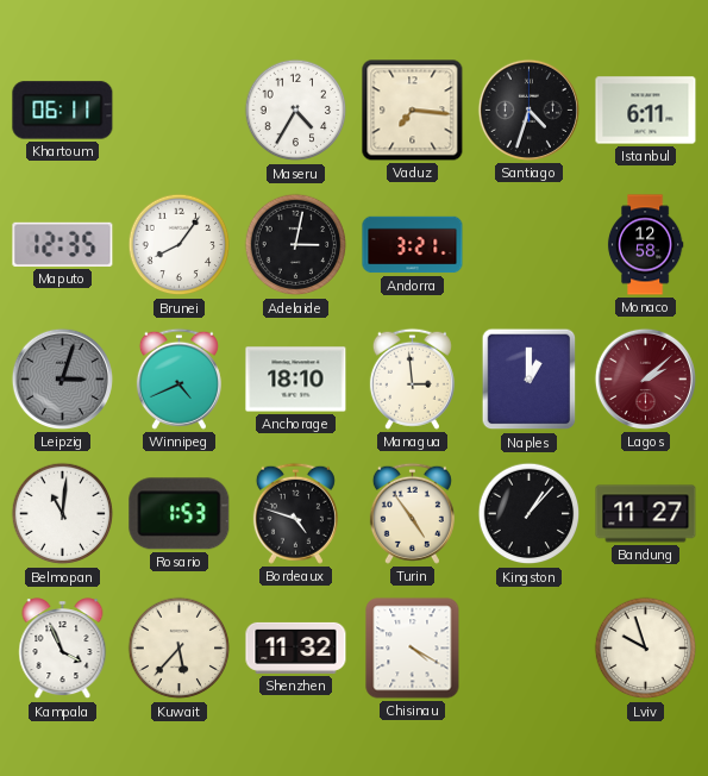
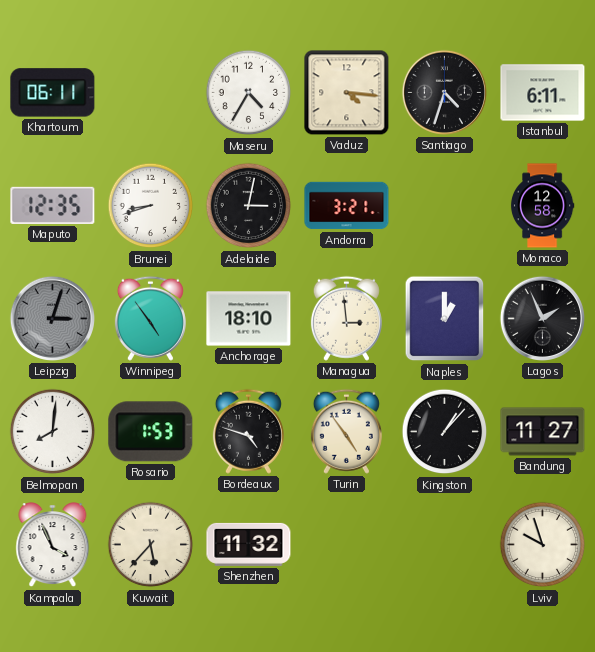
Vaduz: 7:16 -> 4:16
Brunei: 8:06 -> 8:42
Winnipeg: 4:41 -> 4:54
Lagos: 2:08 -> 1:56
Lagos dial: burgundy -> black
Belmopan: 11:01 -> 8:01
Chisinau: 4:20 -> none
